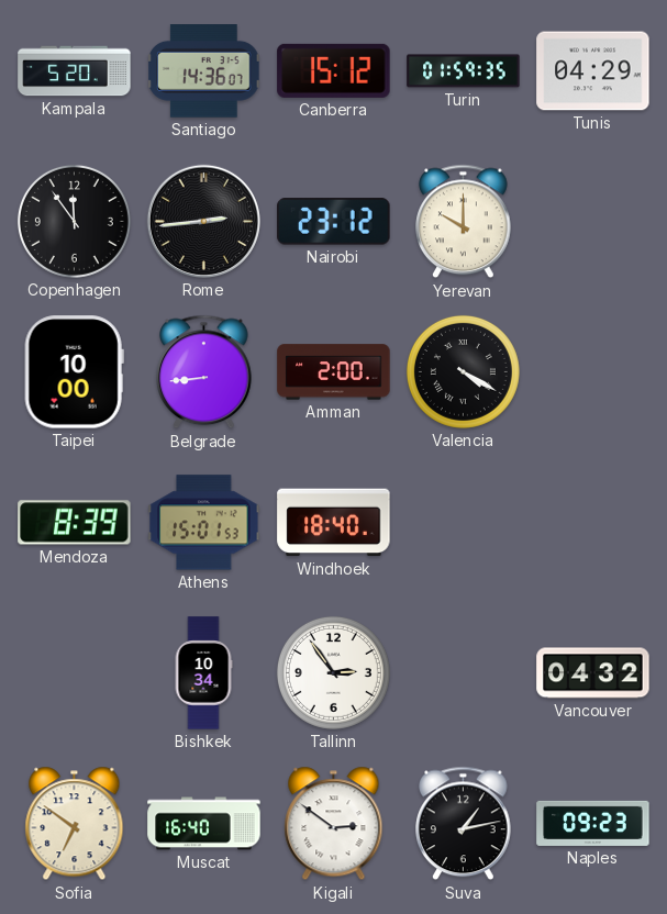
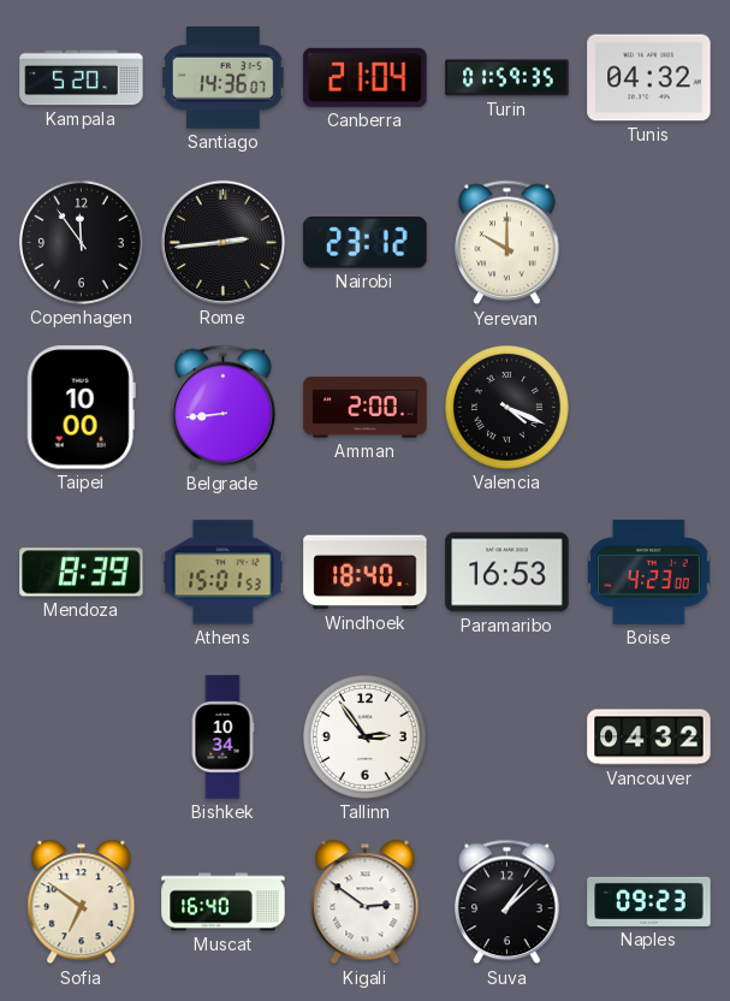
Canberra: 15:12 -> 21:04
Tunis: 04:29 -> 04:32
Valencia: 4:20 -> 4:19
Paramaribo: none -> 16:53
Boise: none -> 4:23
Suva: 1:13 -> 1:08
